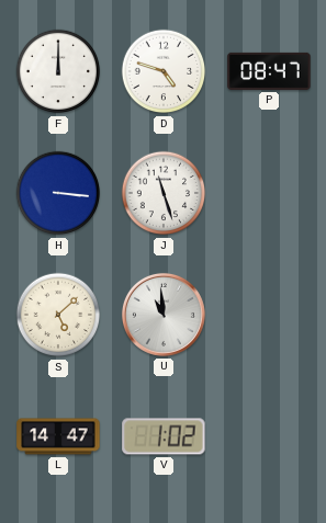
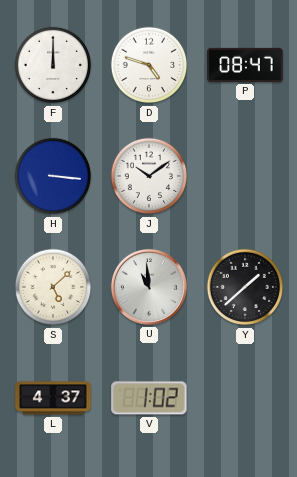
J: 11:27 -> 10:09
Y: none -> 1:38
L: 14:47 -> 4:37
